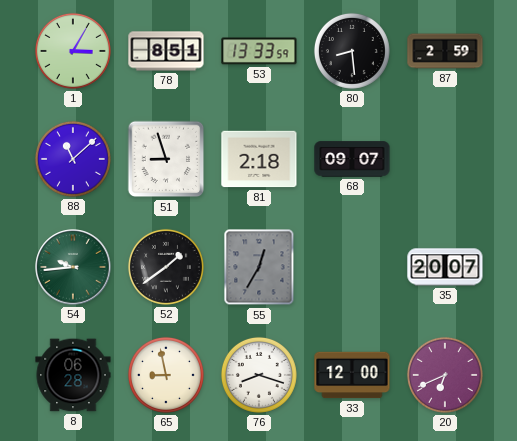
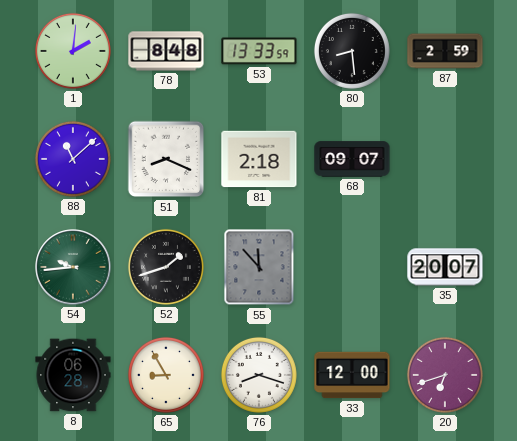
1: 3:05 -> 2:01
78: 8:51 -> 8:48
51: 8:57 -> 8:19
52: 1:39 -> 1:42
55: 12:35 -> 11:53
65: 8:58 -> 8:55
20: 6:41 -> 6:42
